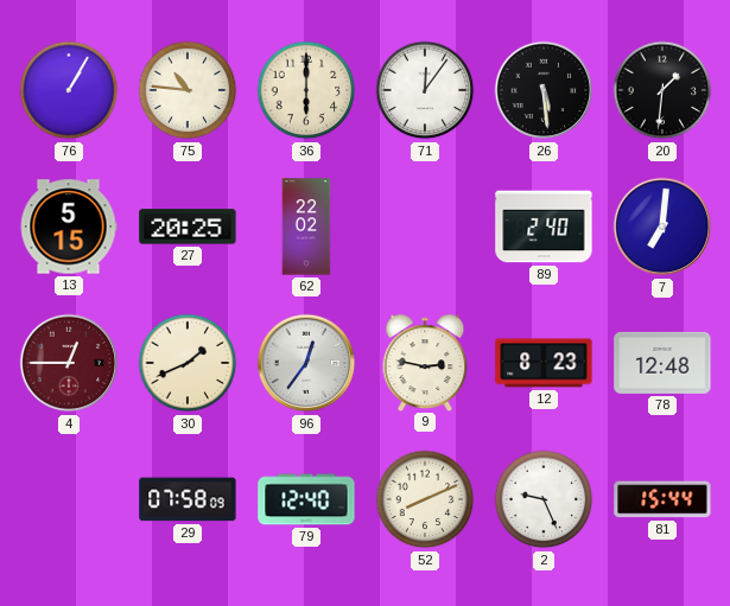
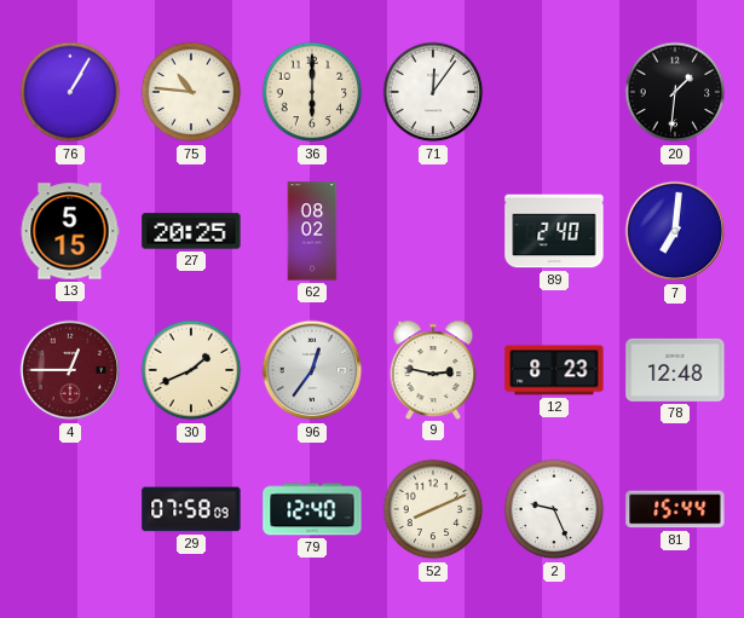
26: 5:29 -> none
62: 22:02 -> 08:02
